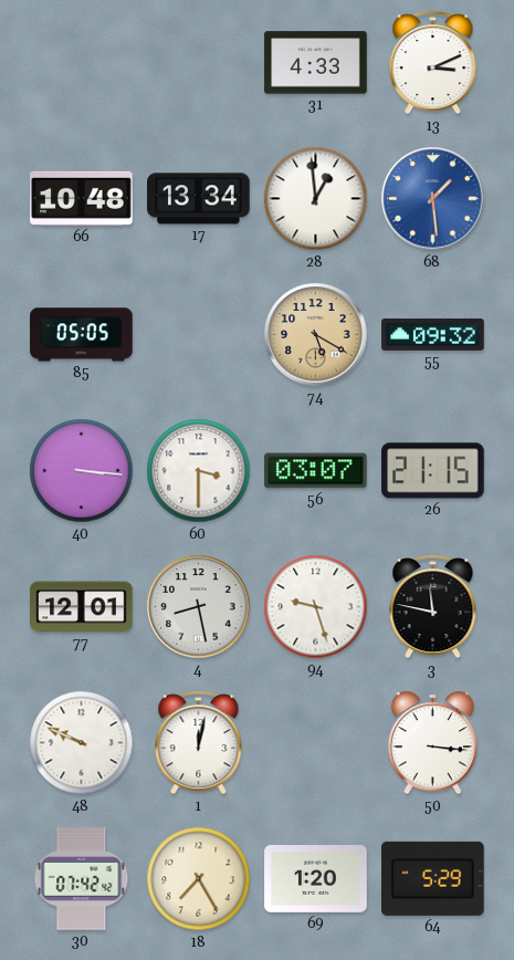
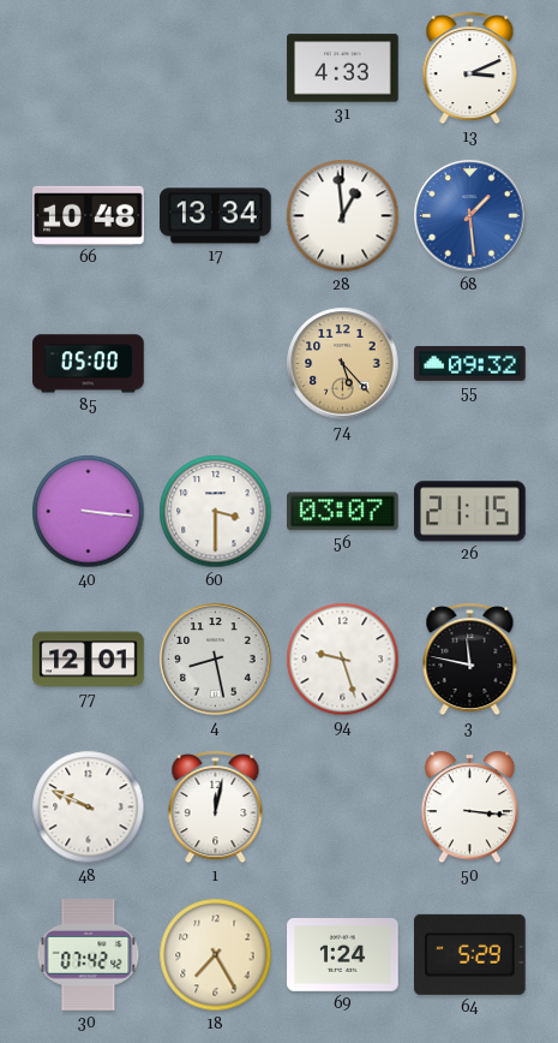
85: 05:05 -> 05:00
74: 5:20 -> 5:23
69: 1:20 -> 1:24
